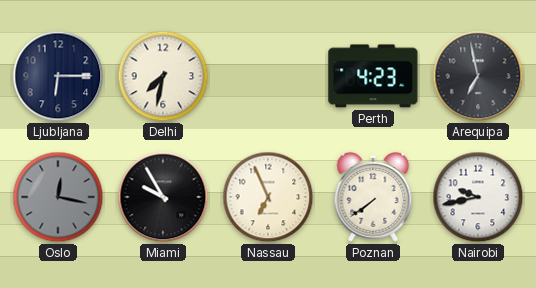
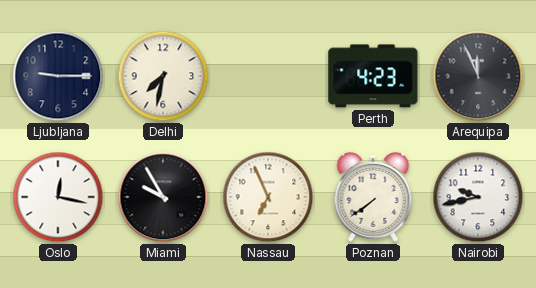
Ljubljana: 6:15 -> 9:15
Arequipa: 6:58 -> 11:56
Oslo dial: grey -> white
